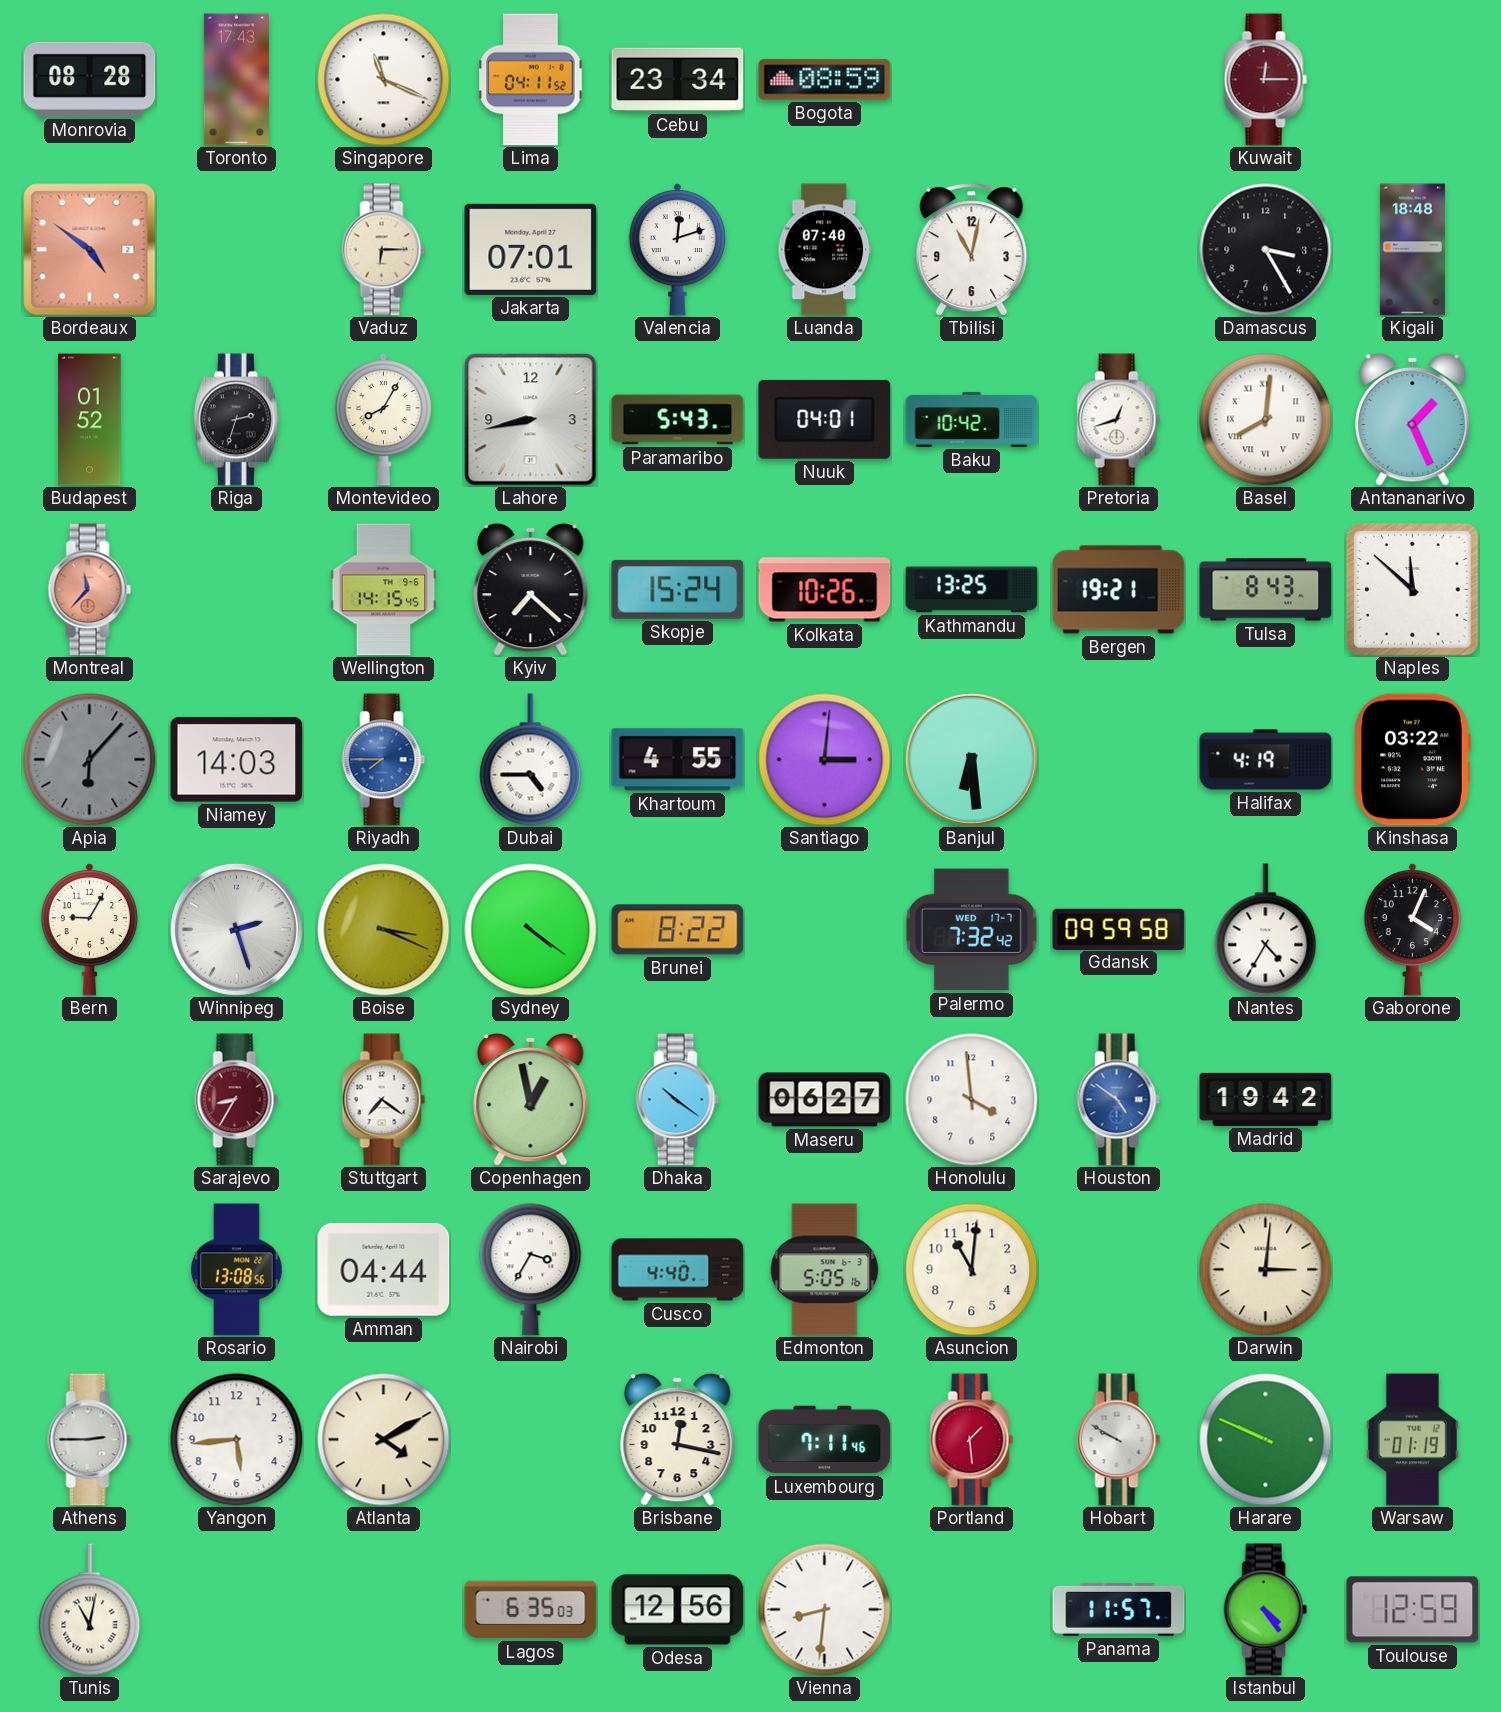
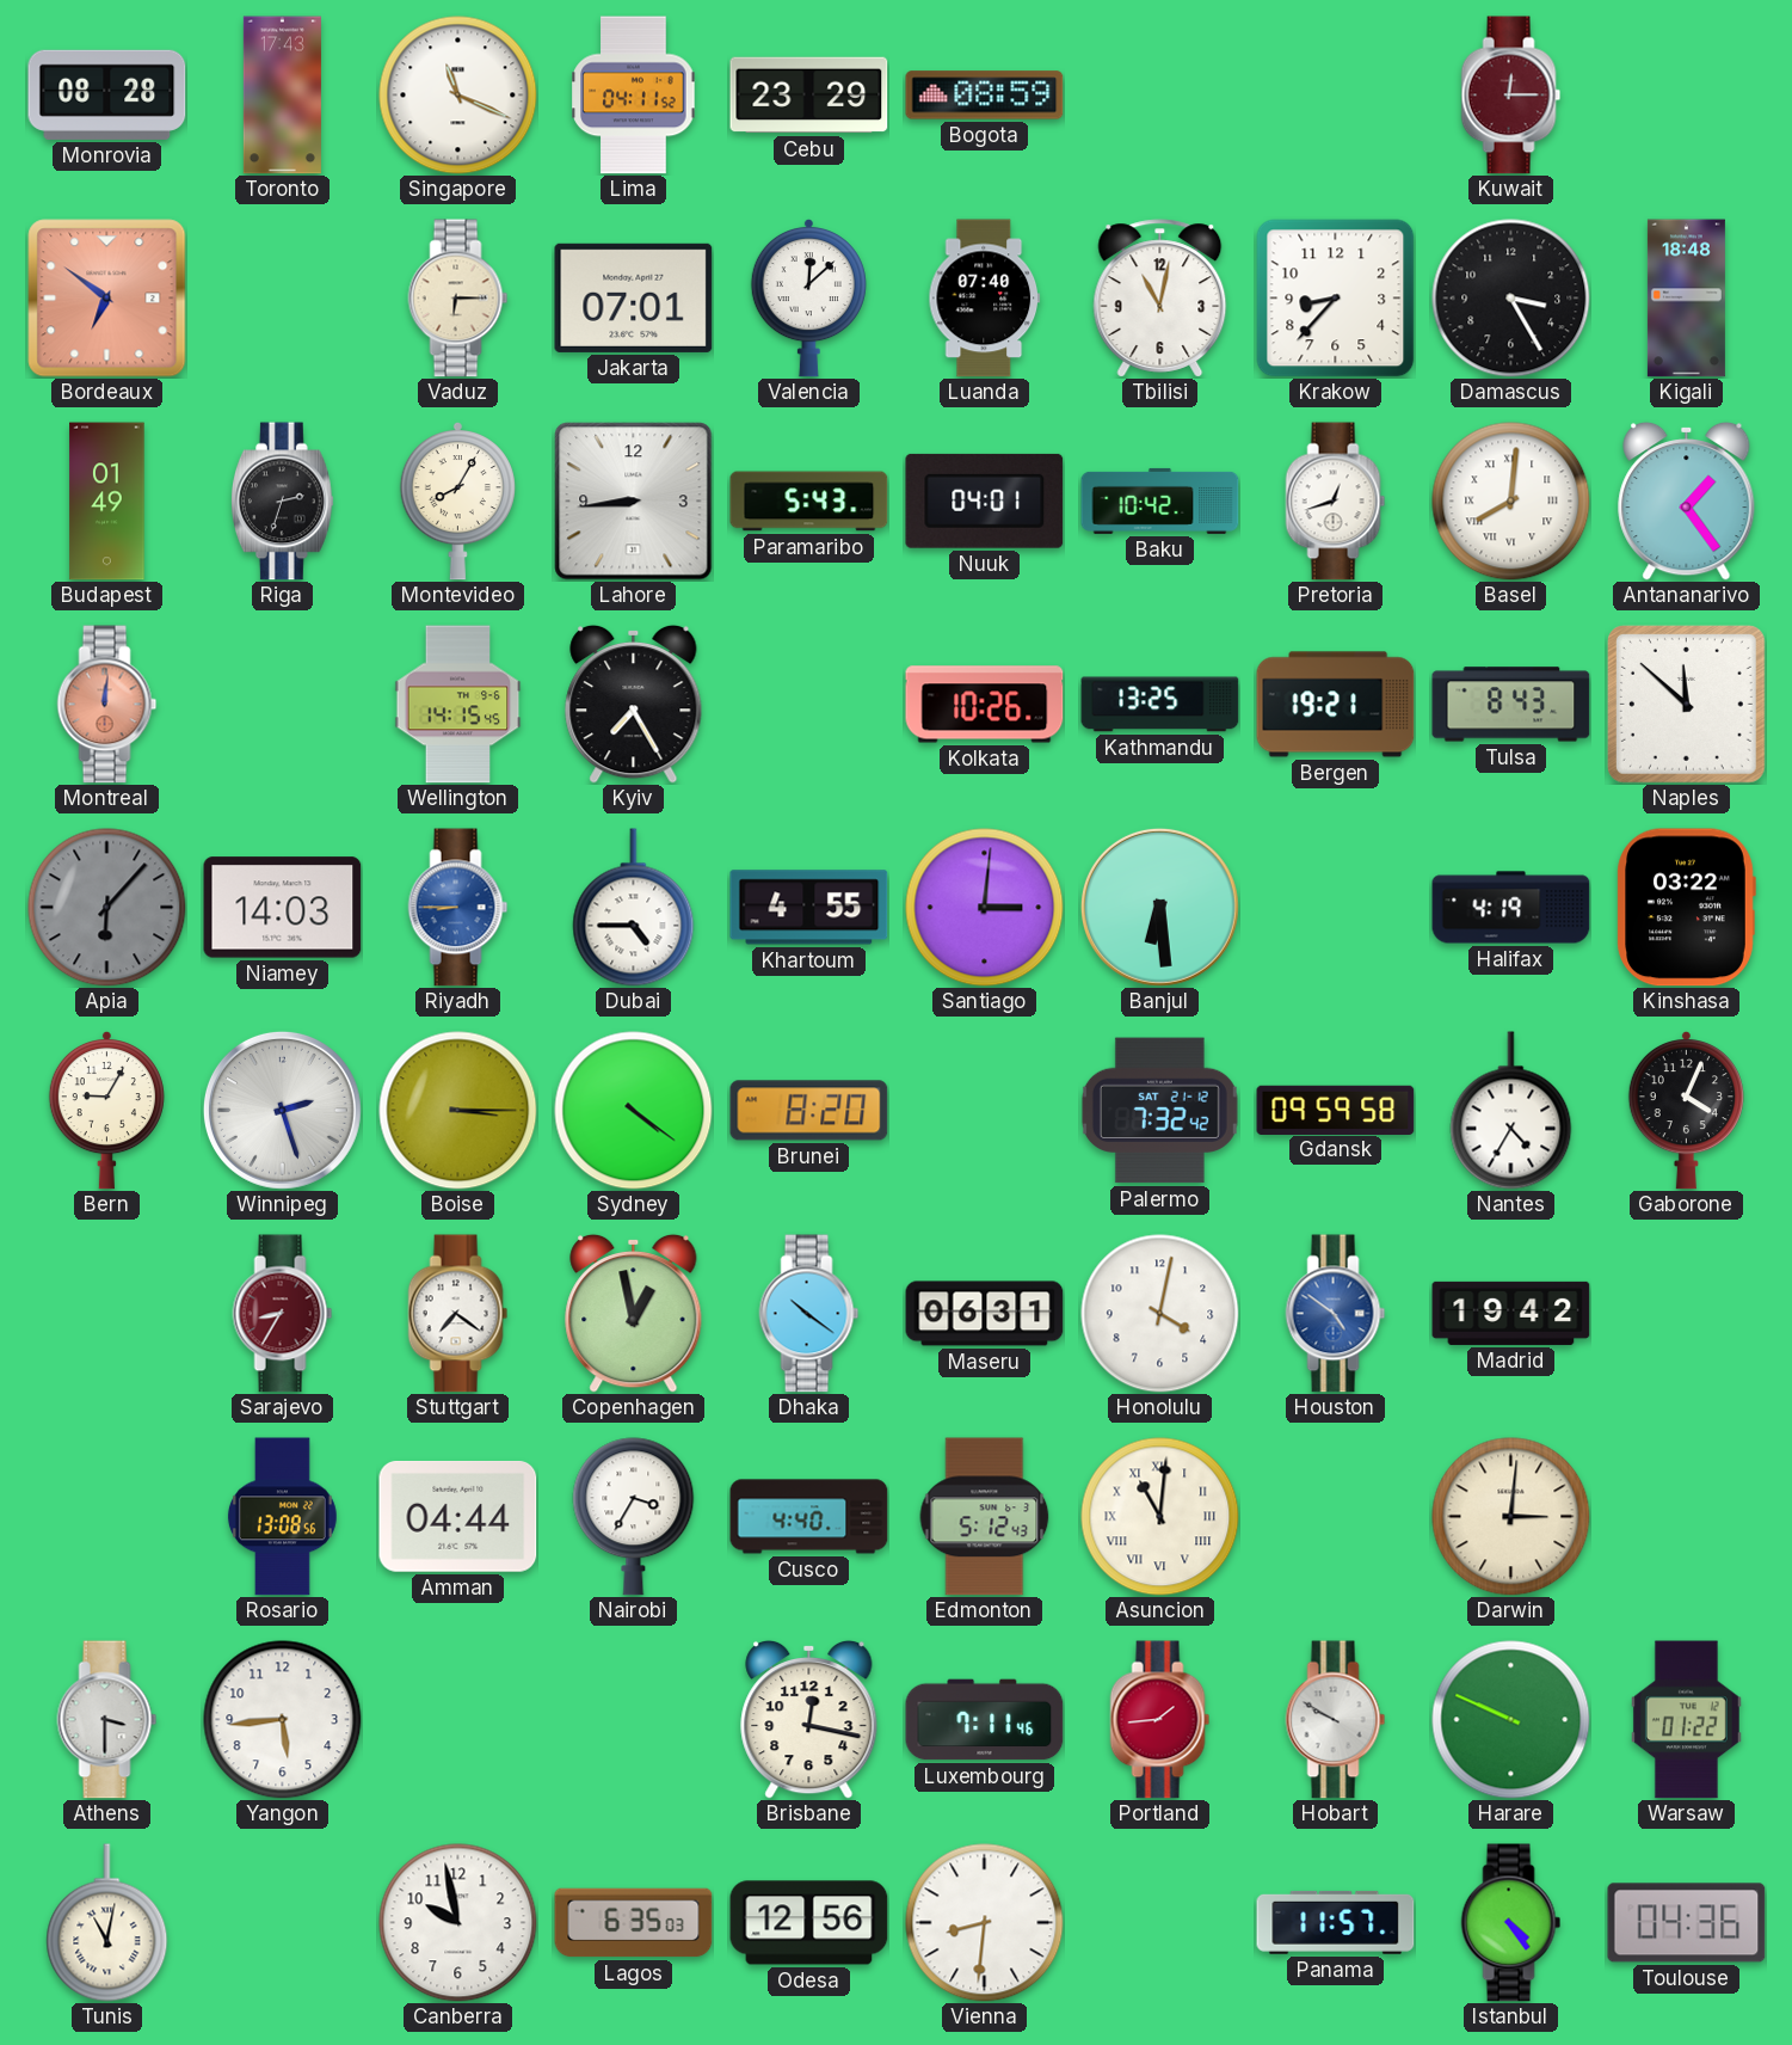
Cebu: 23:34 -> 23:29
Bordeaux: 4:51 -> 6:51
Valencia: 12:12 -> 12:08
Krakow: none -> 8:37
Budapest: 01:52 -> 01:49
Lahore: 8:43 -> 8:44
Antananarivo: 1:26 -> 1:24
Montreal: 11:37 -> 12:01
Kyiv: 7:22 -> 7:25
Skopje: 15:24 -> none
Riyadh: 7:45 -> 8:45
Boise: 3:19 -> 3:15
Brunei: 8:22 -> 8:20
Palermo date: WED 17-7 -> SAT 21-12
Maseru: 06:27 -> 06:31
Honolulu: 3:59 -> 4:02
Edmonton: 5:05 -> 5:12
Asuncion numerals: Arabic -> Roman
Athens: 2:45 -> 3:30
Atlanta: 4:10 -> none
Portland: 1:29 -> 1:44
Warsaw: 01:19 -> 01:22
Canberra: none -> 9:58
Toulouse: 12:59 -> 04:36
